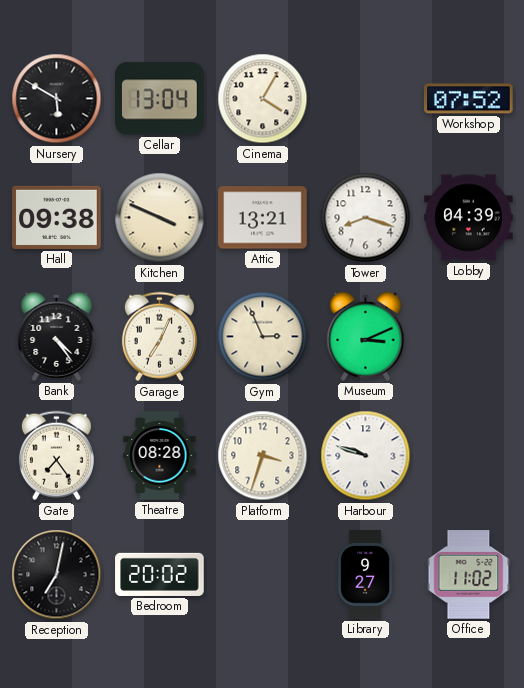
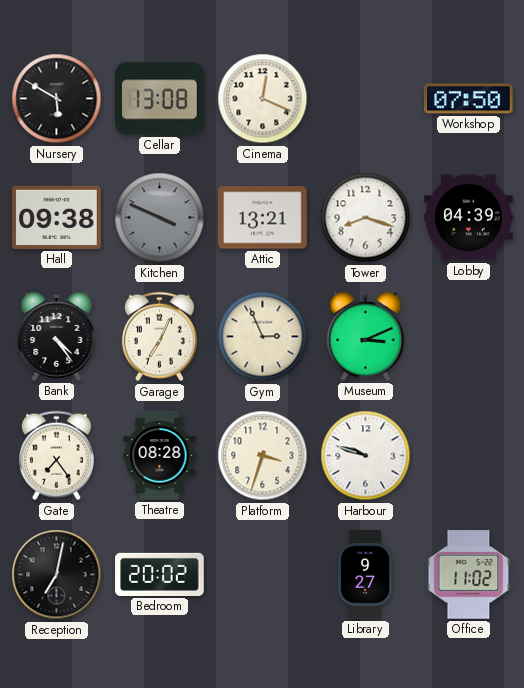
Cellar: 13:04 -> 13:08
Cinema: 4:05 -> 12:19
Workshop: 07:52 -> 07:50
Kitchen dial: cream -> grey
